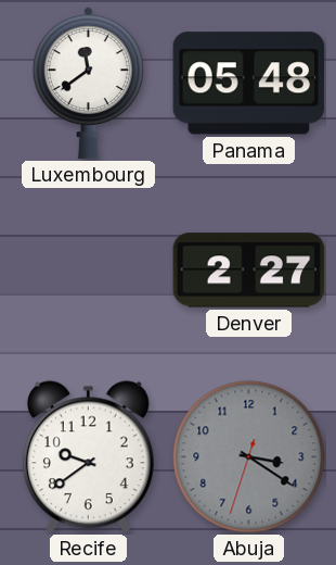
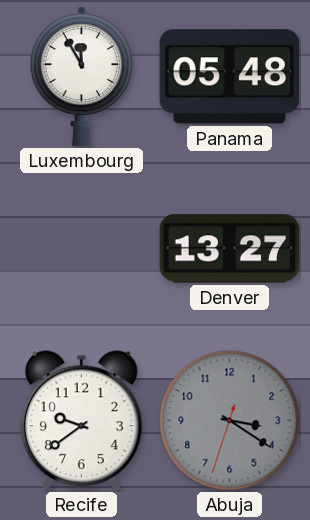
Luxembourg: 11:39 -> 11:55
Denver: 2:27 -> 13:27
